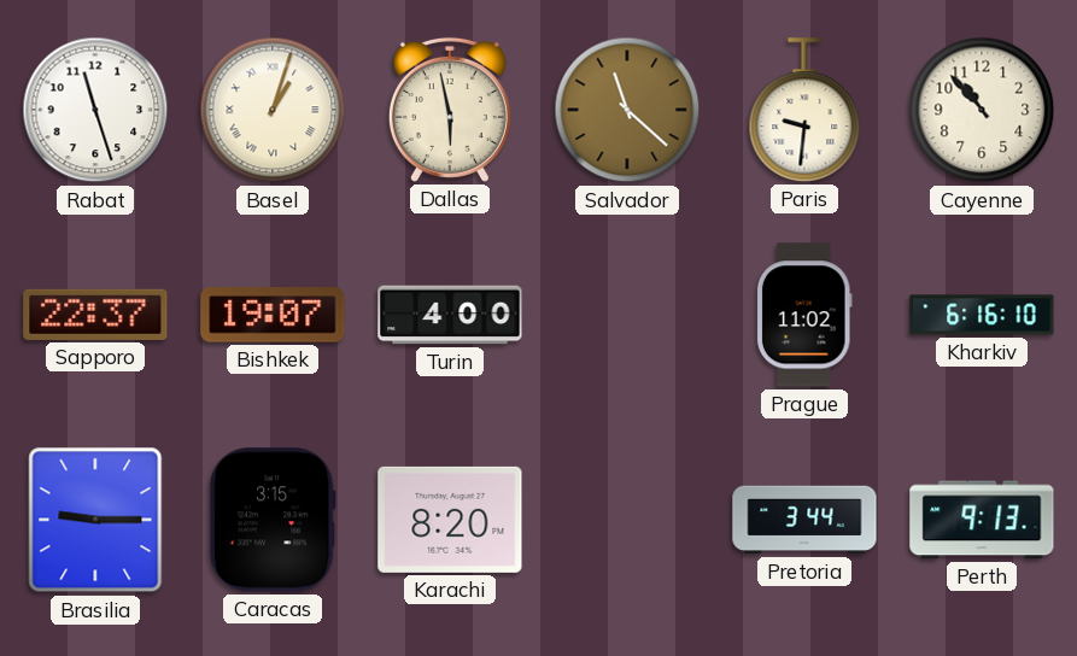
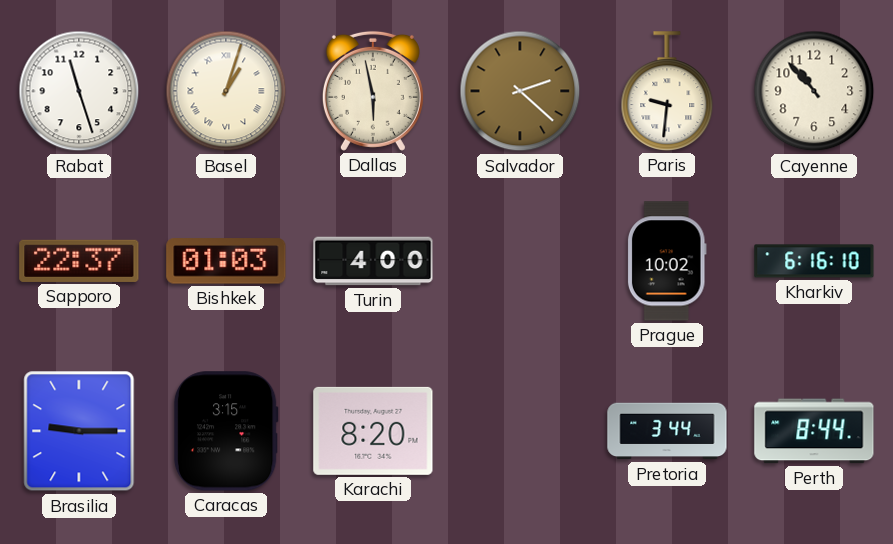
Salvador: 11:22 -> 2:22
Bishkek: 19:07 -> 01:03
Prague: 11:02 -> 10:02
Perth: 9:13 -> 8:44
